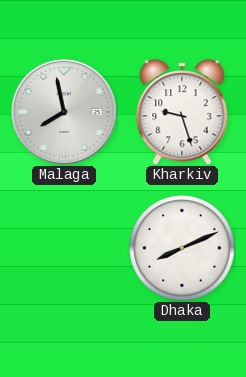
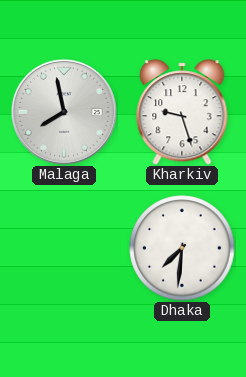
Dhaka: 8:11 -> 7:31
